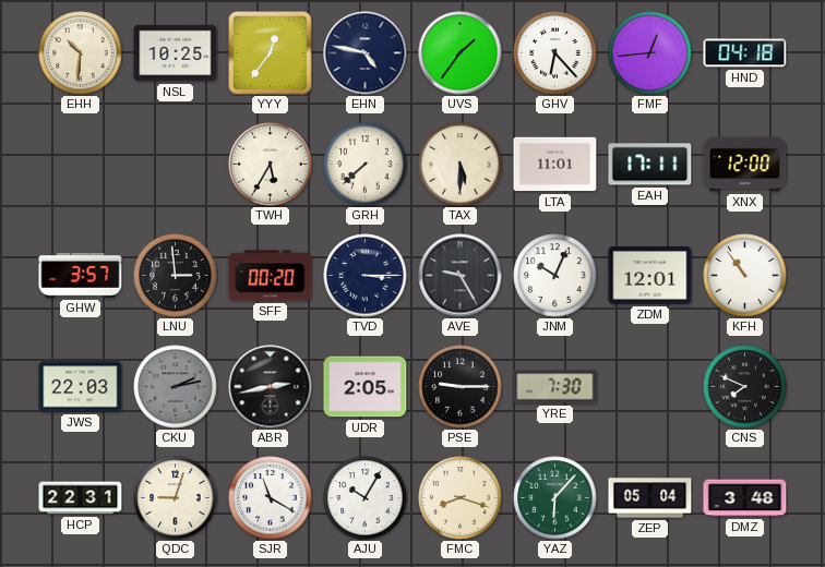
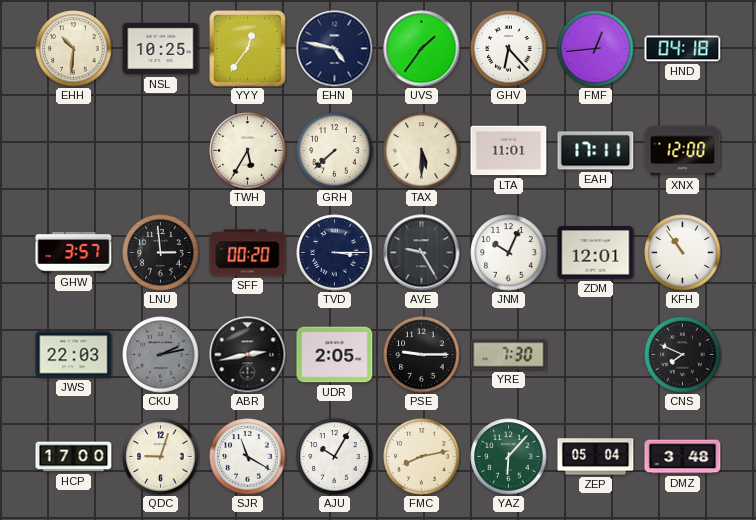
HCP: 22:31 -> 17:00
FMC: 8:18 -> 8:13
